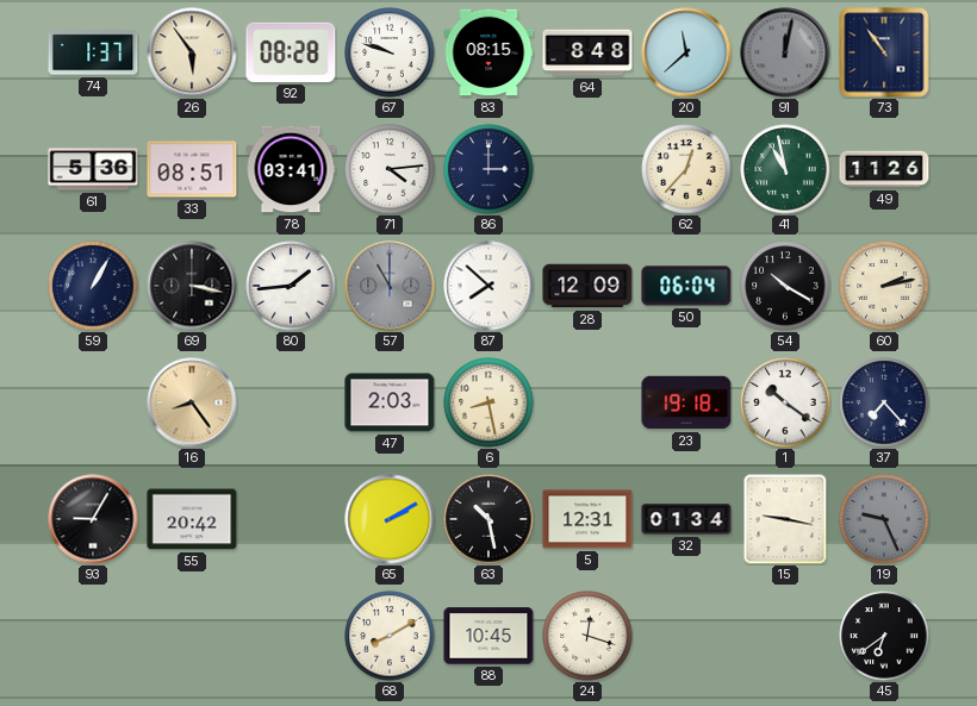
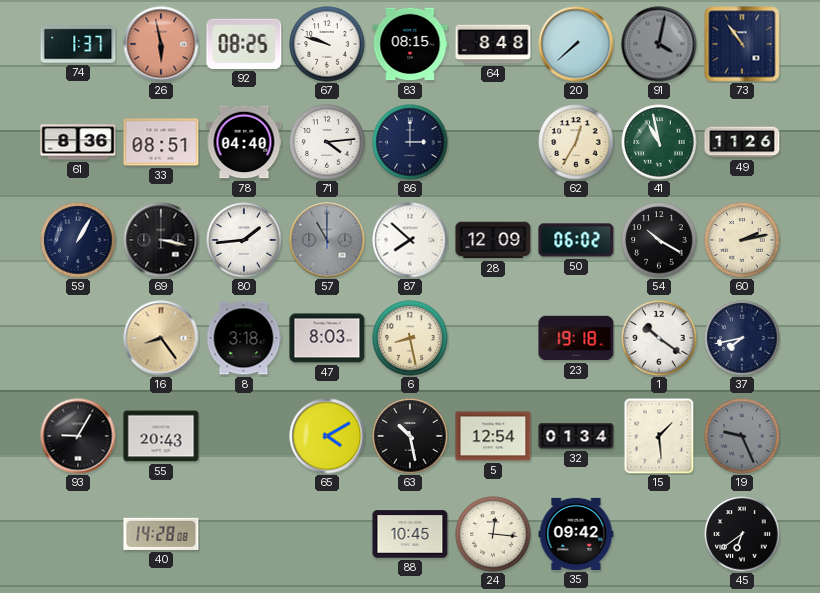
26: 5:54 -> 5:58
26 dial: cream -> salmon
92: 08:28 -> 08:25
20: 11:38 -> 7:38
91: 12:02 -> 4:02
61: 5:36 -> 8:36
78: 03:41 -> 04:40
62: 12:37 -> 12:35
50: 06:04 -> 06:02
8: none -> 3:18
47: 2:03 -> 8:03
37: 7:23 -> 7:43
55: 20:42 -> 20:43
65: 2:10 -> 4:10
5: 12:31 -> 12:54
15: 9:17 -> 1:29
40: none -> 14:28
68: 8:10 -> none
24: 12:18 -> 12:16
35: none -> 09:42
